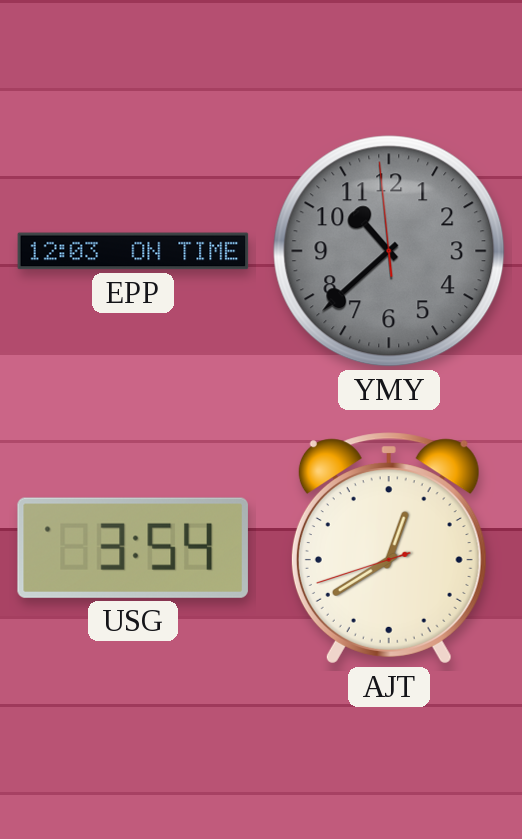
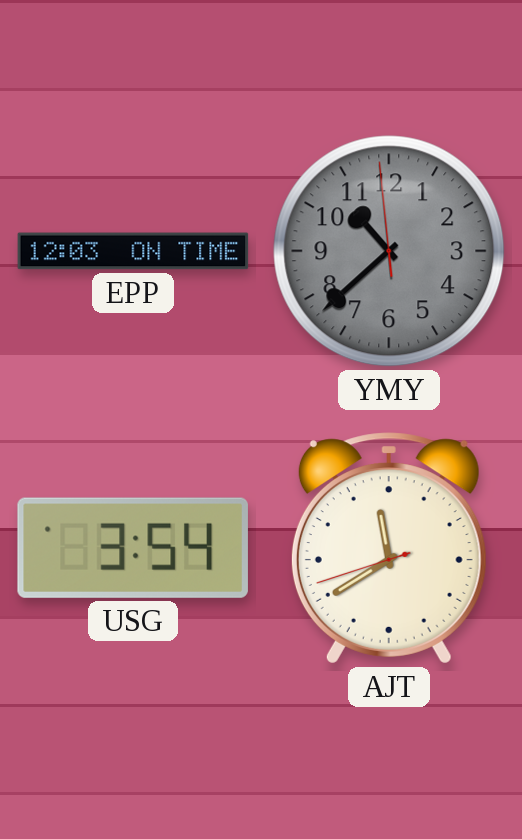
AJT: 12:39 -> 11:39
